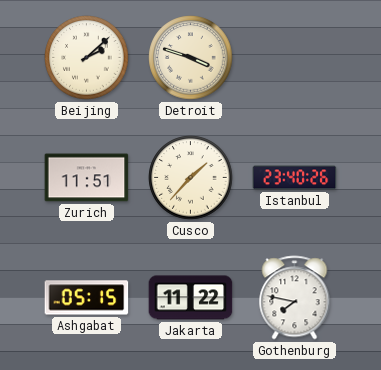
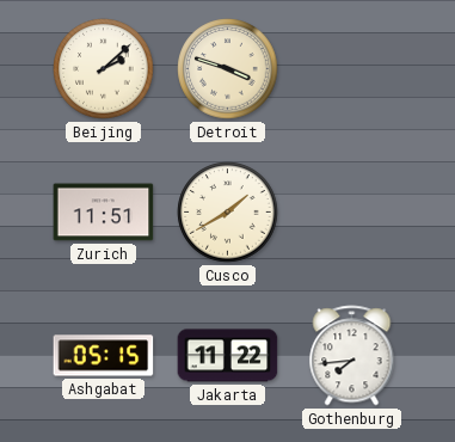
Cusco: 1:37 -> 1:40
Istanbul: 23:40 -> none
Gothenburg: 7:47 -> 7:44
